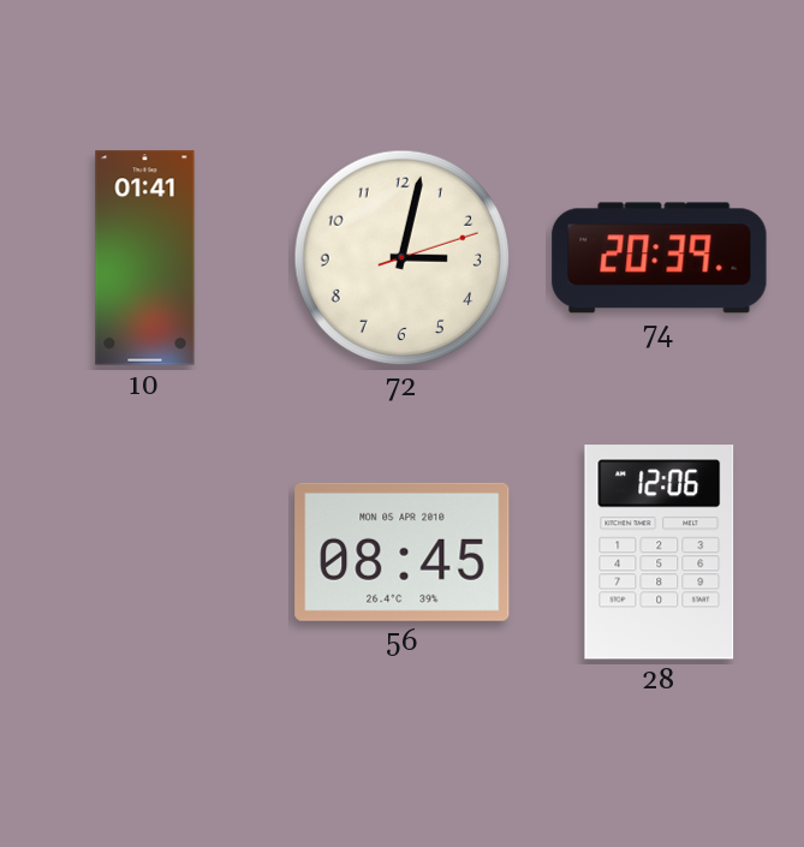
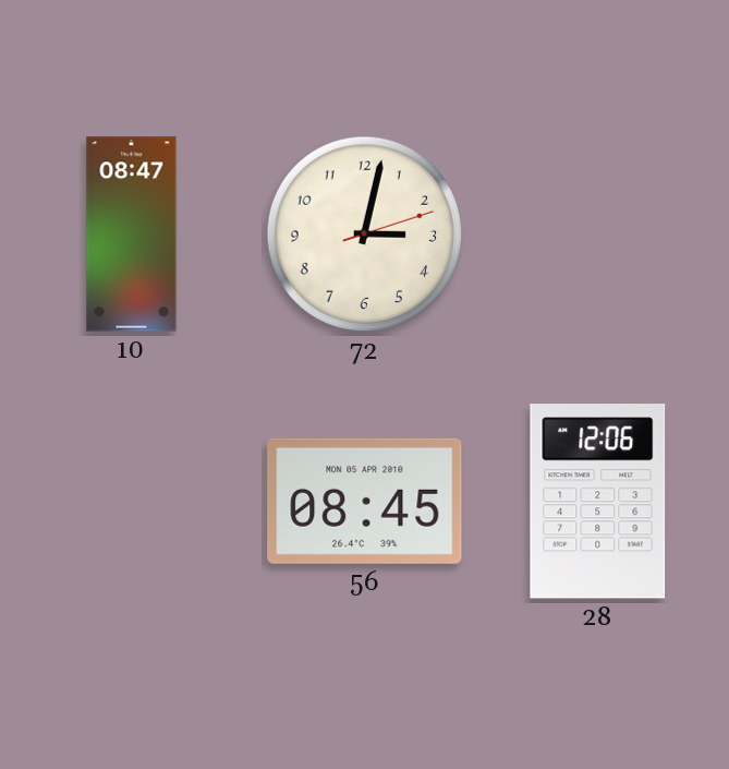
10: 01:41 -> 08:47
74: 20:39 -> none
